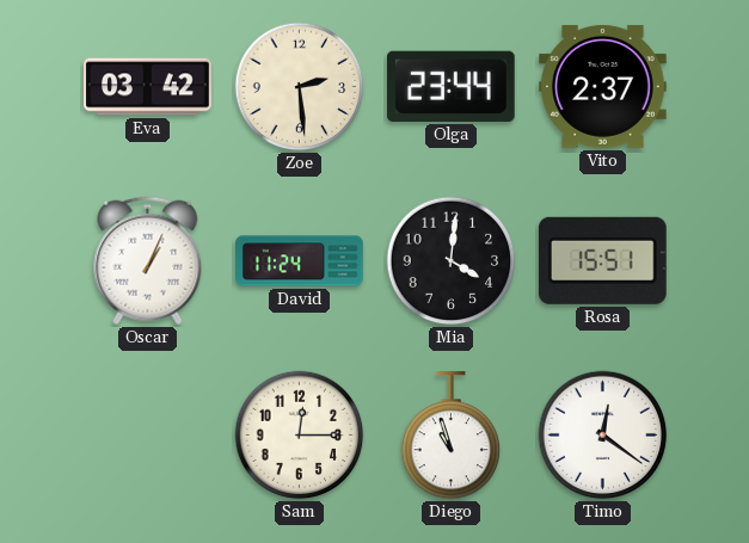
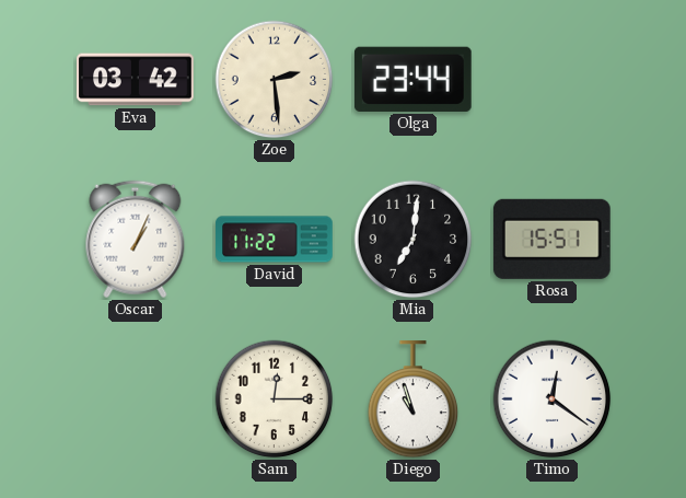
Vito: 2:37 -> none
David: 11:24 -> 11:22
Mia: 4:01 -> 7:01
